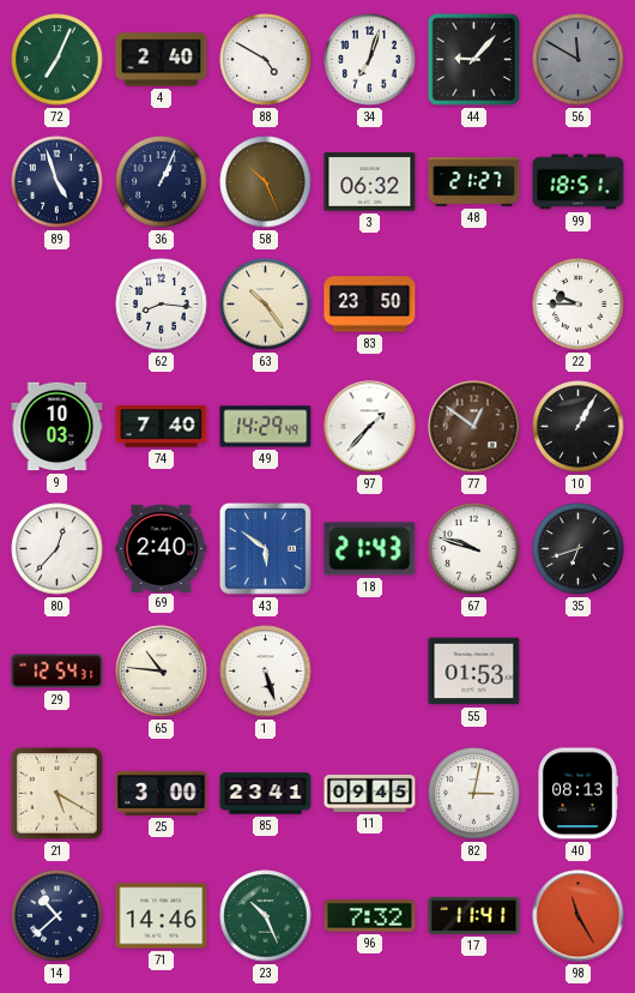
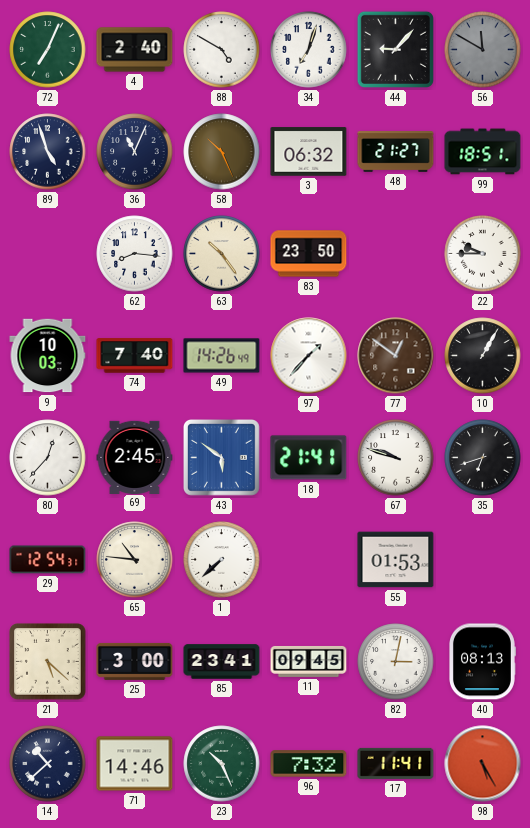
36: 1:04 -> 11:04
49: 14:29 -> 14:26
69: 2:40 -> 2:45
18: 21:43 -> 21:41
1: 5:27 -> 7:38
21: 5:20 -> 5:22
98: 11:25 -> 5:25
